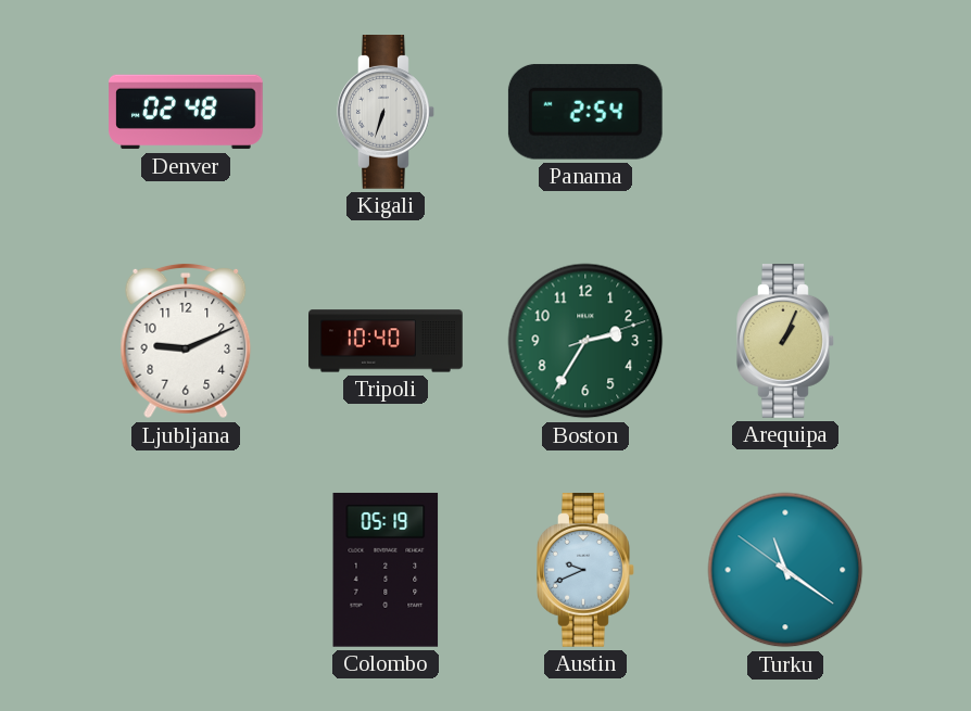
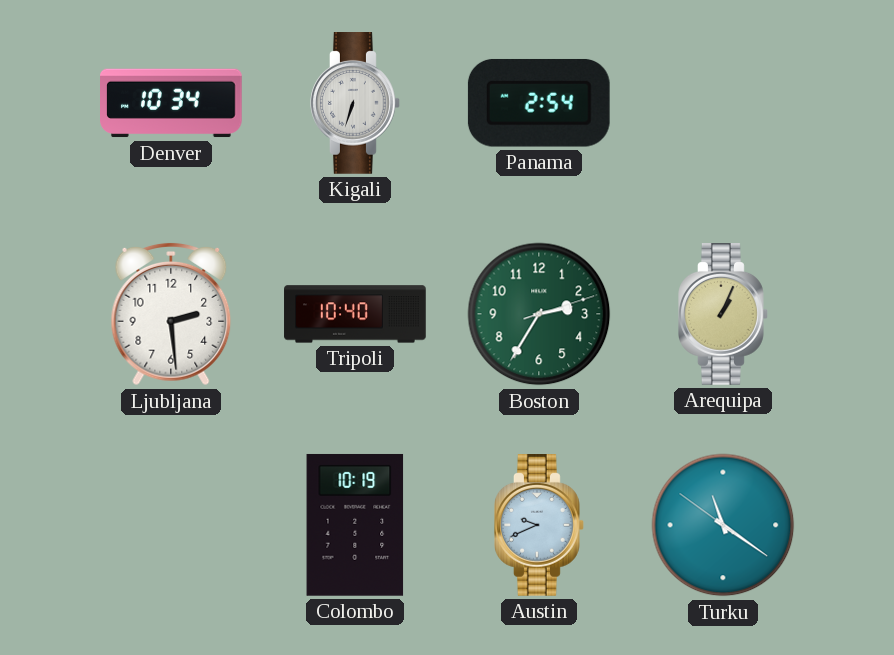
Denver: 02:48 -> 10:34
Ljubljana: 9:11 -> 2:29
Colombo: 05:19 -> 10:19
